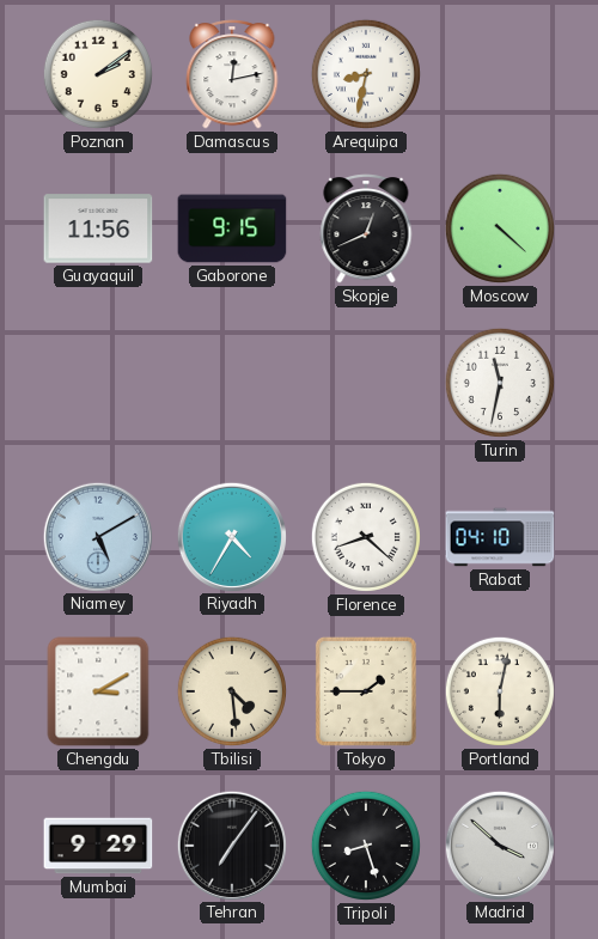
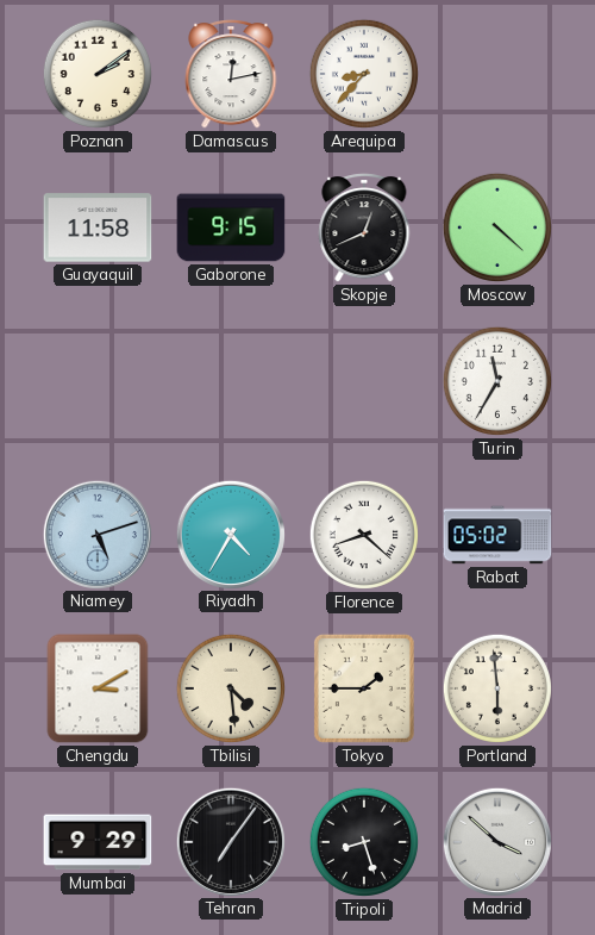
Arequipa: 8:32 -> 8:37
Guayaquil: 11:56 -> 11:58
Turin: 11:32 -> 11:35
Niamey: 5:10 -> 5:12
Rabat: 04:10 -> 05:02
Portland: 6:02 -> 5:59
